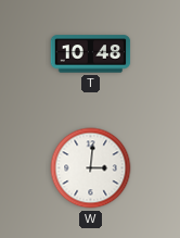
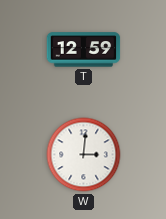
T: 10:48 -> 12:59
